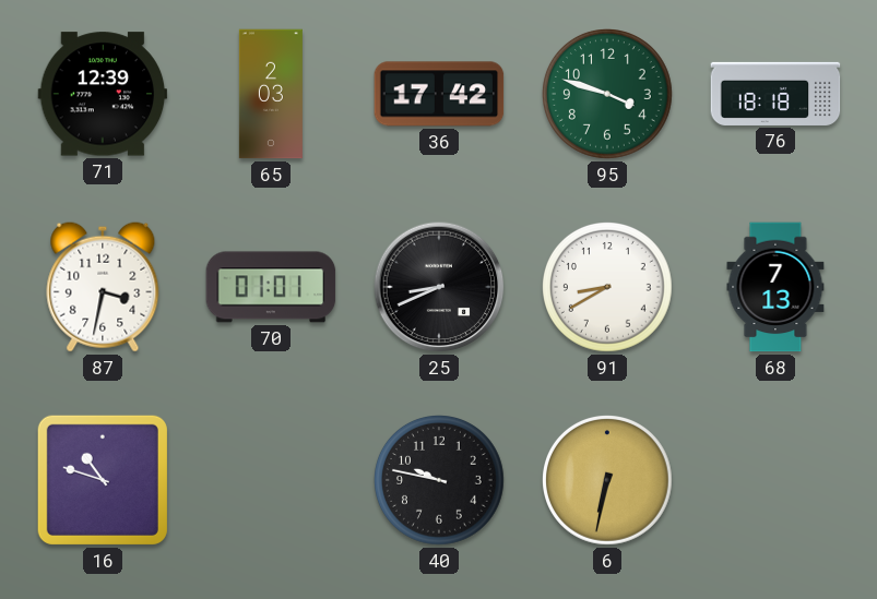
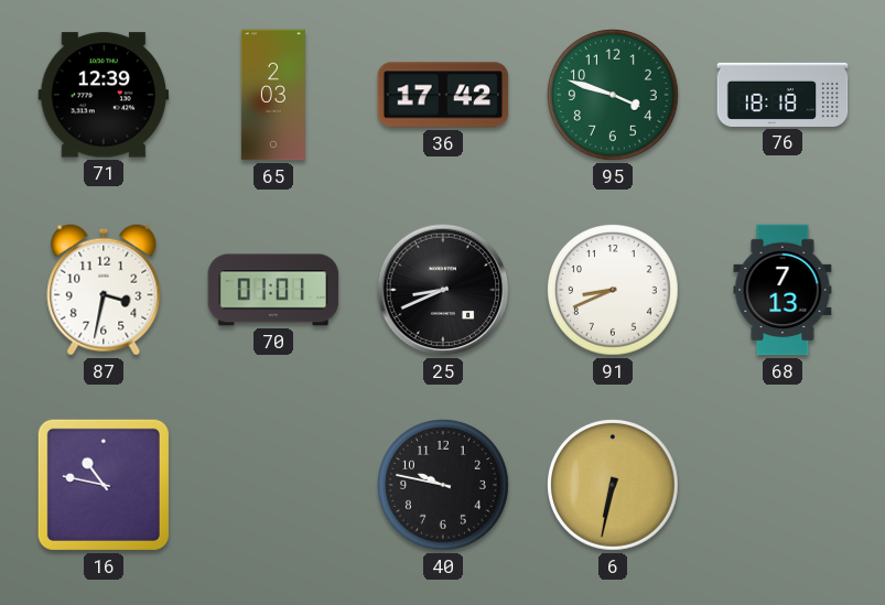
91: 8:40 -> 8:41
16: 10:48 -> 10:47
